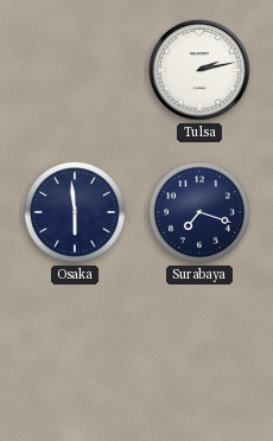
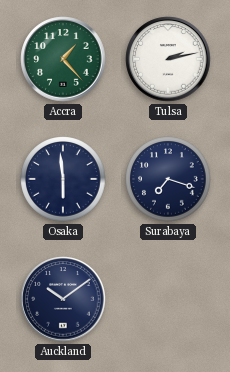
Accra: none -> 1:23
Auckland: none -> 10:09
